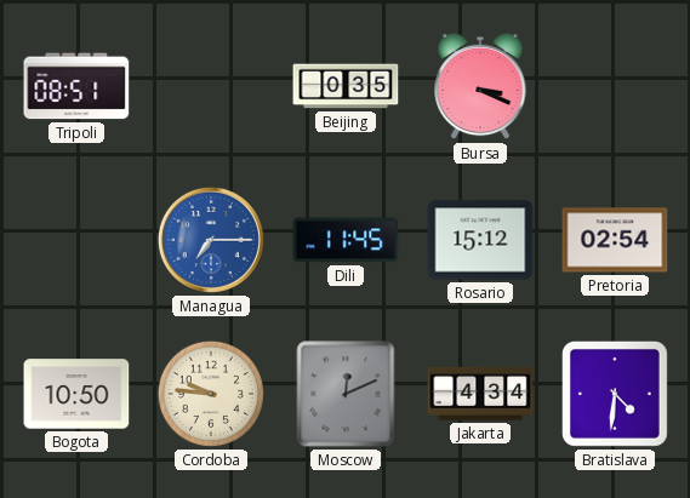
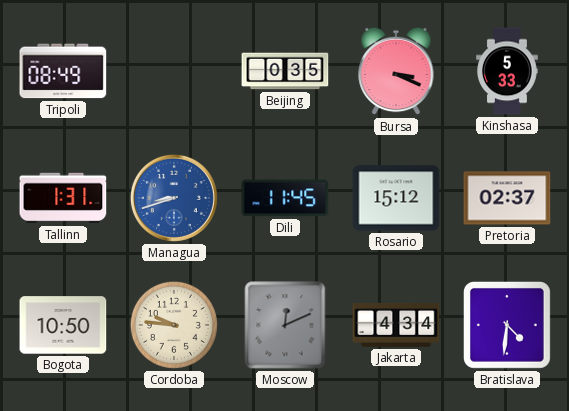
Tripoli: 08:51 -> 08:49
Kinshasa: none -> 5:33
Tallinn: none -> 1:31
Managua: 7:15 -> 8:42
Pretoria: 02:54 -> 02:37
